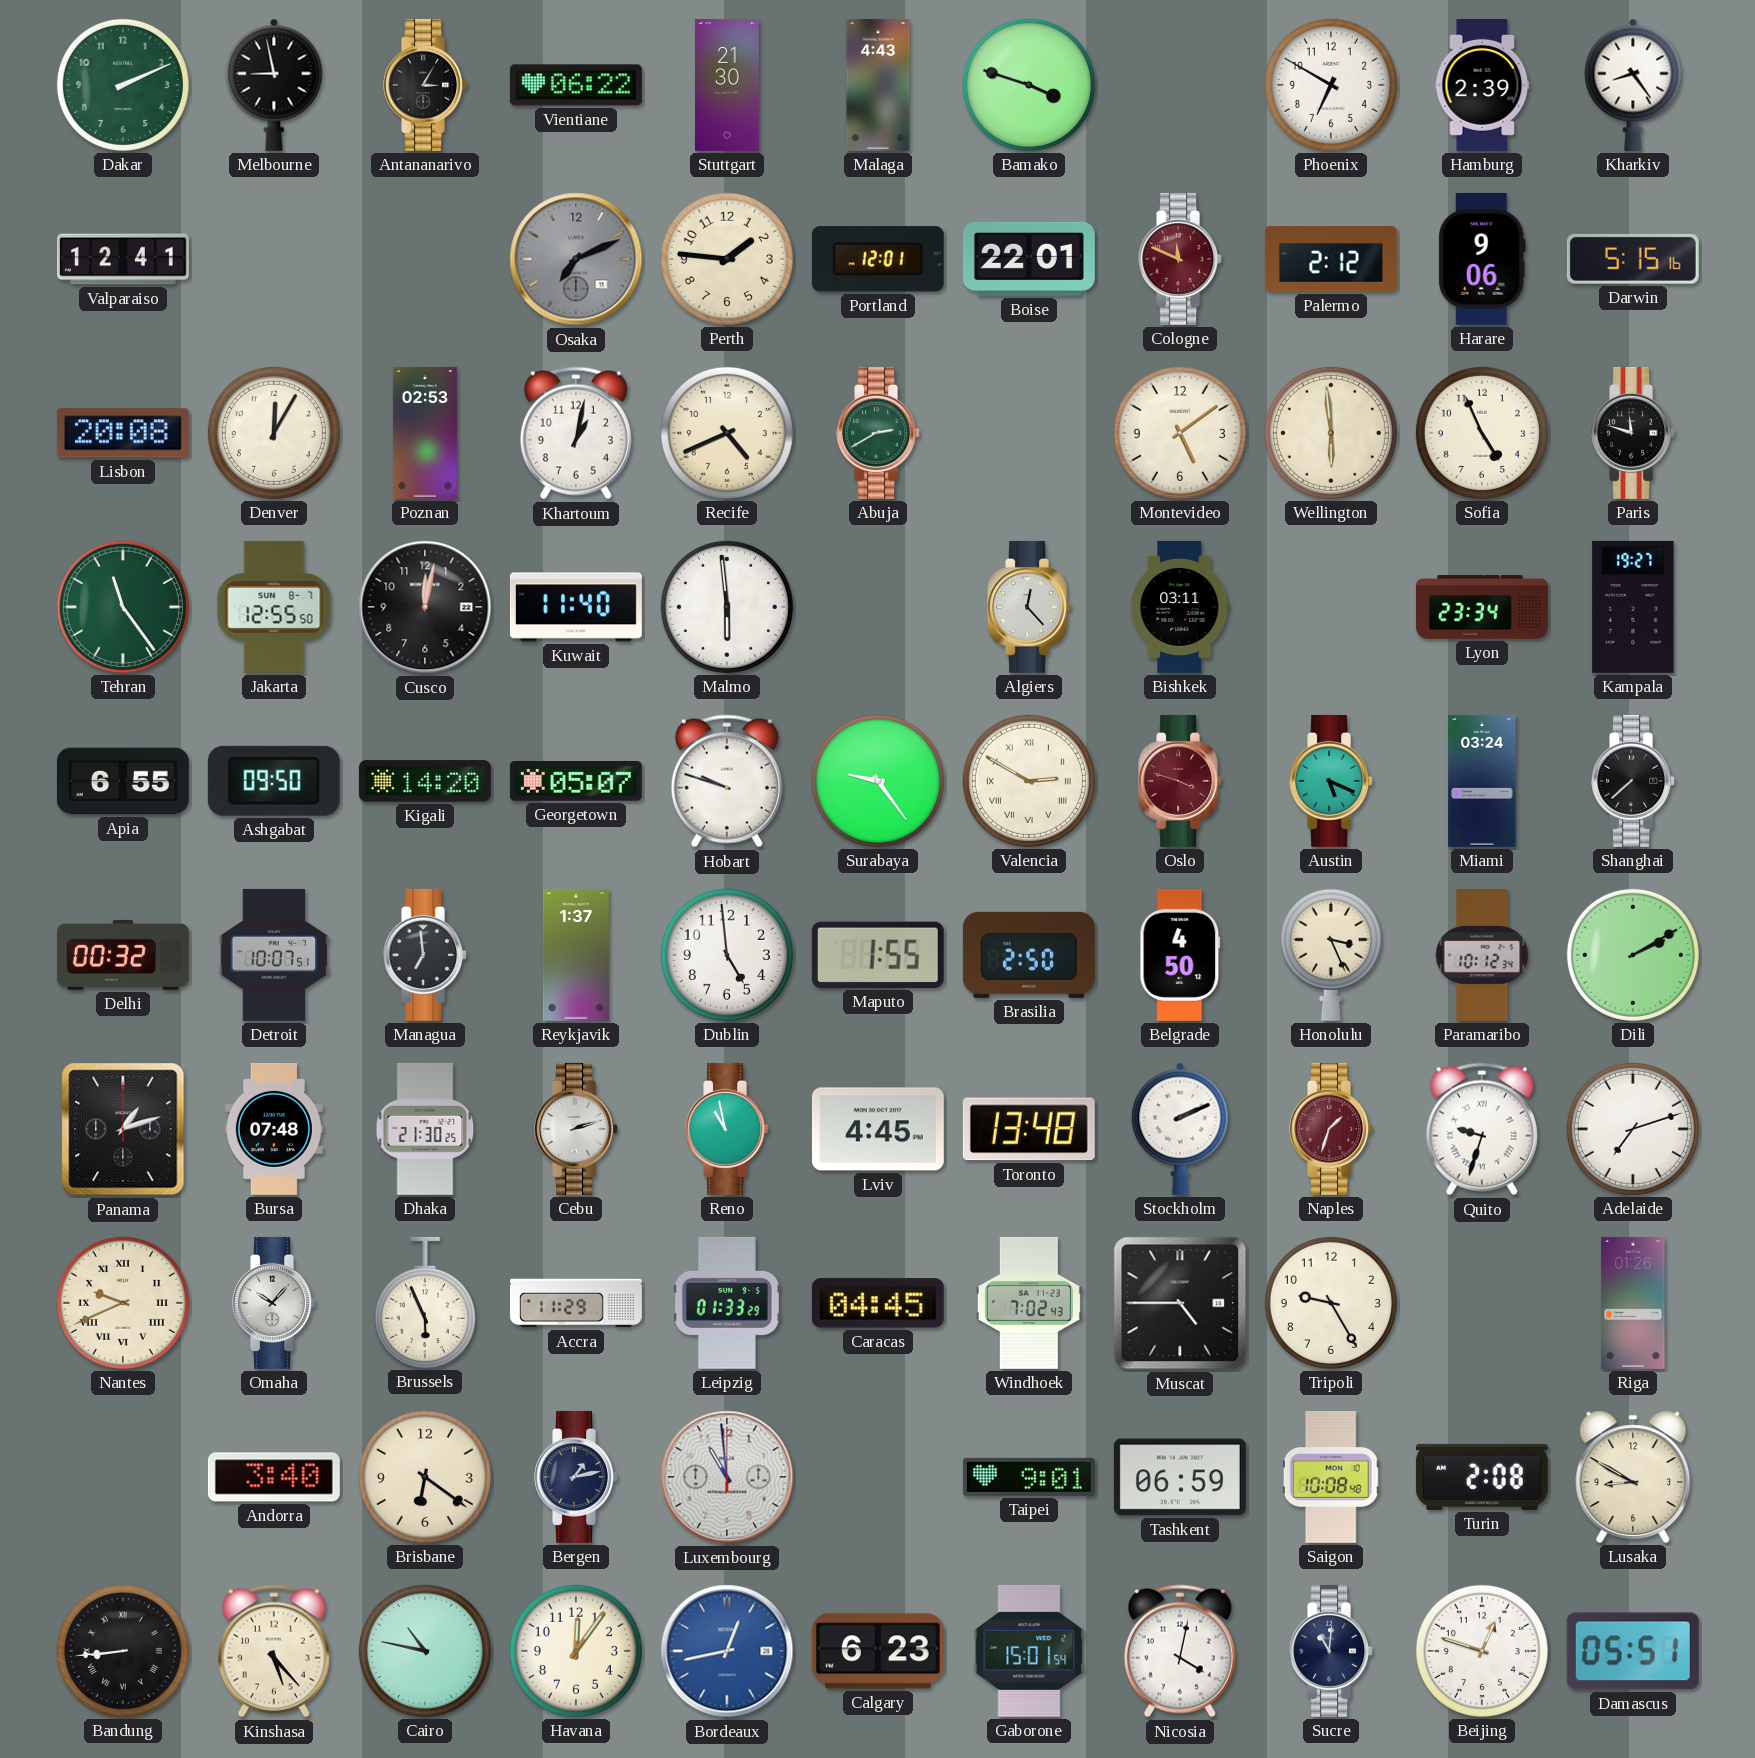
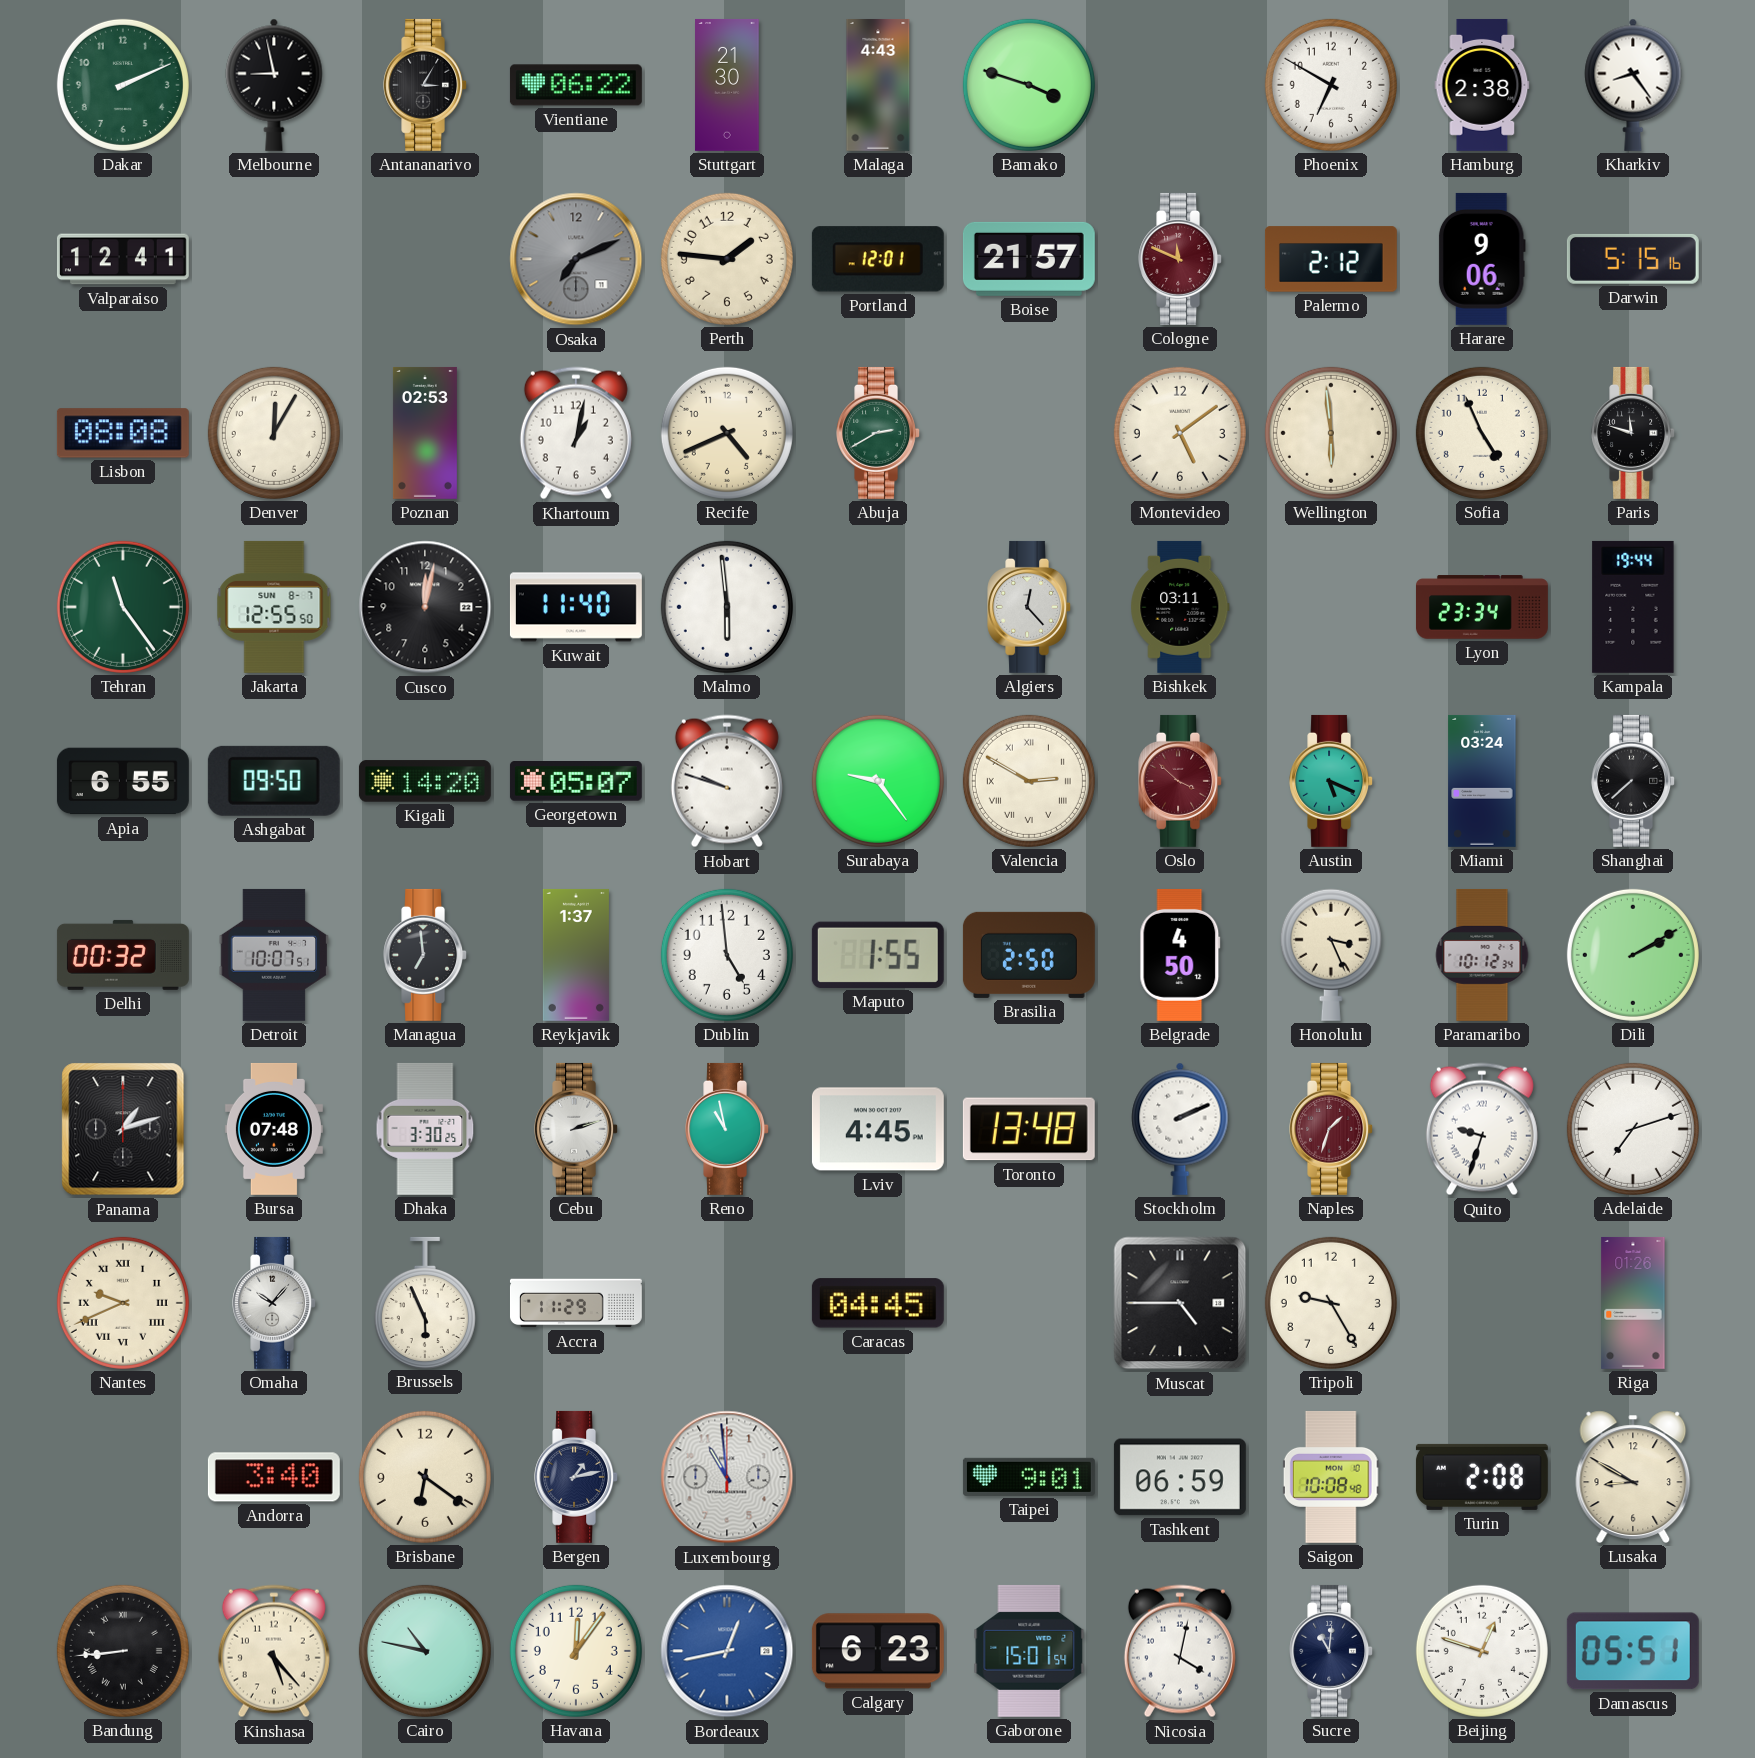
Hamburg: 2:39 -> 2:38
Boise: 22:01 -> 21:57
Lisbon: 20:08 -> 08:08
Kampala: 19:27 -> 19:44
Oslo: 3:48 -> 3:52
Dhaka: 21:30 -> 3:30
Leipzig: 01:33 -> none
Windhoek: 7:02 -> none
